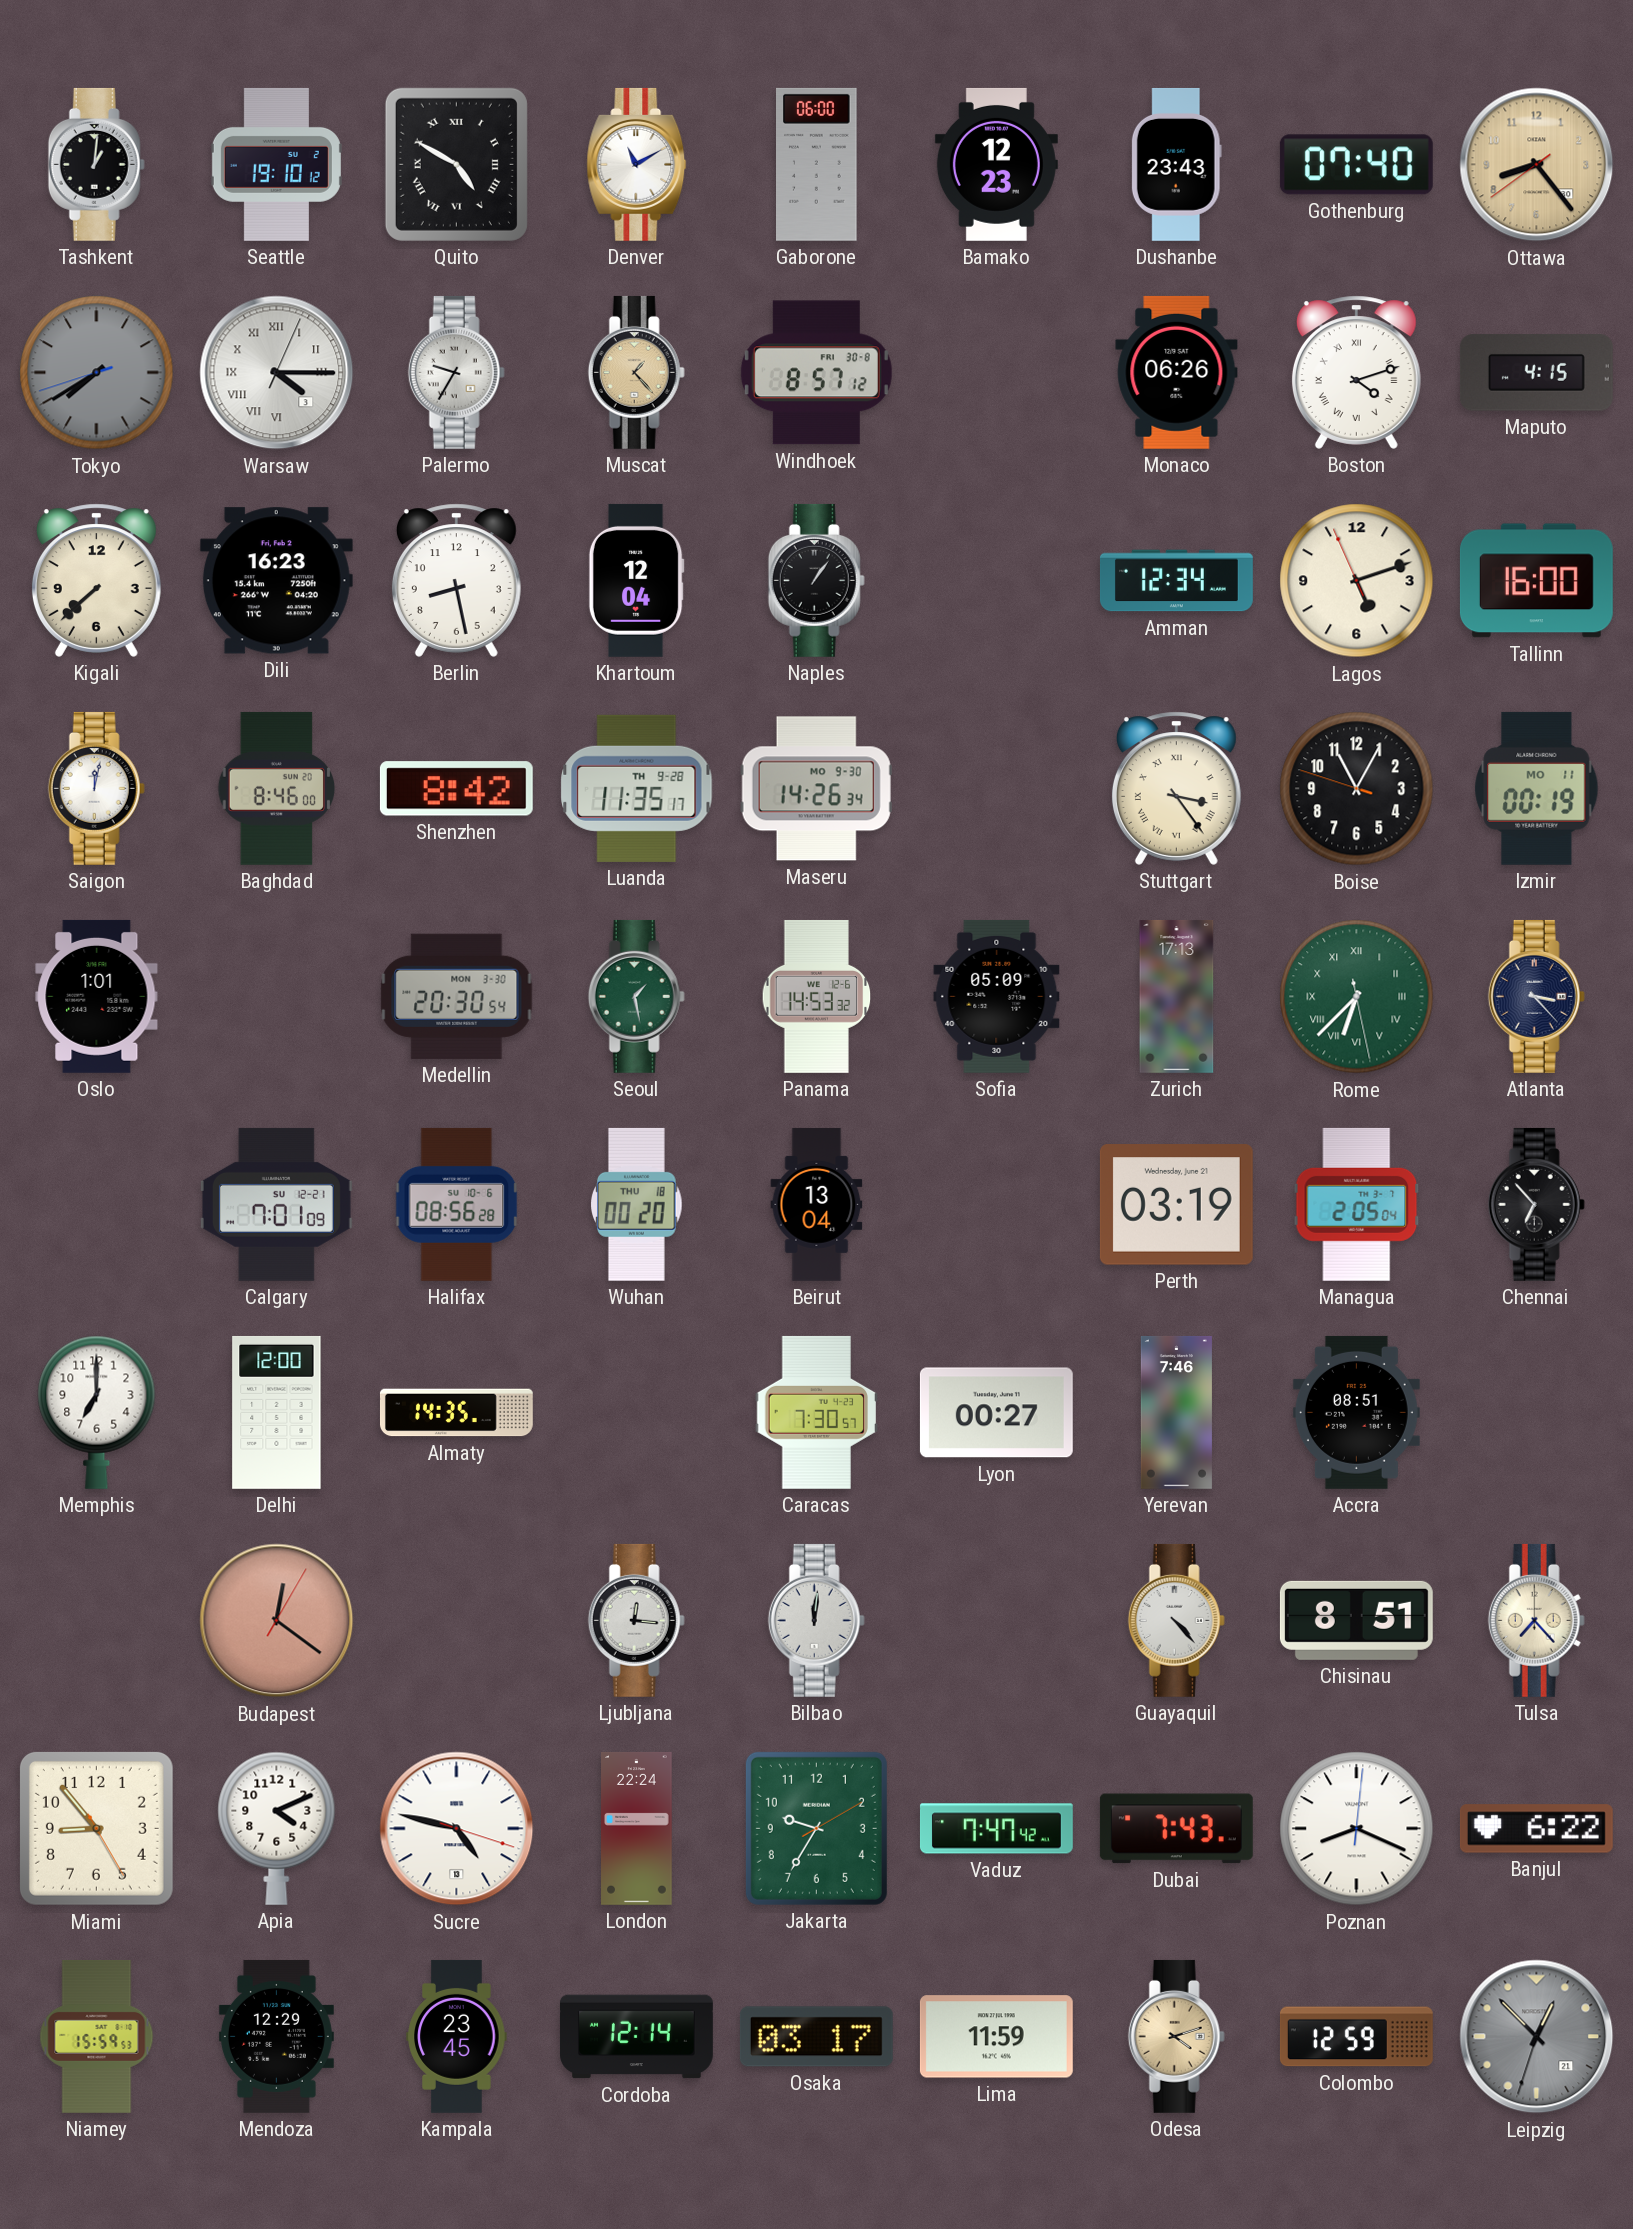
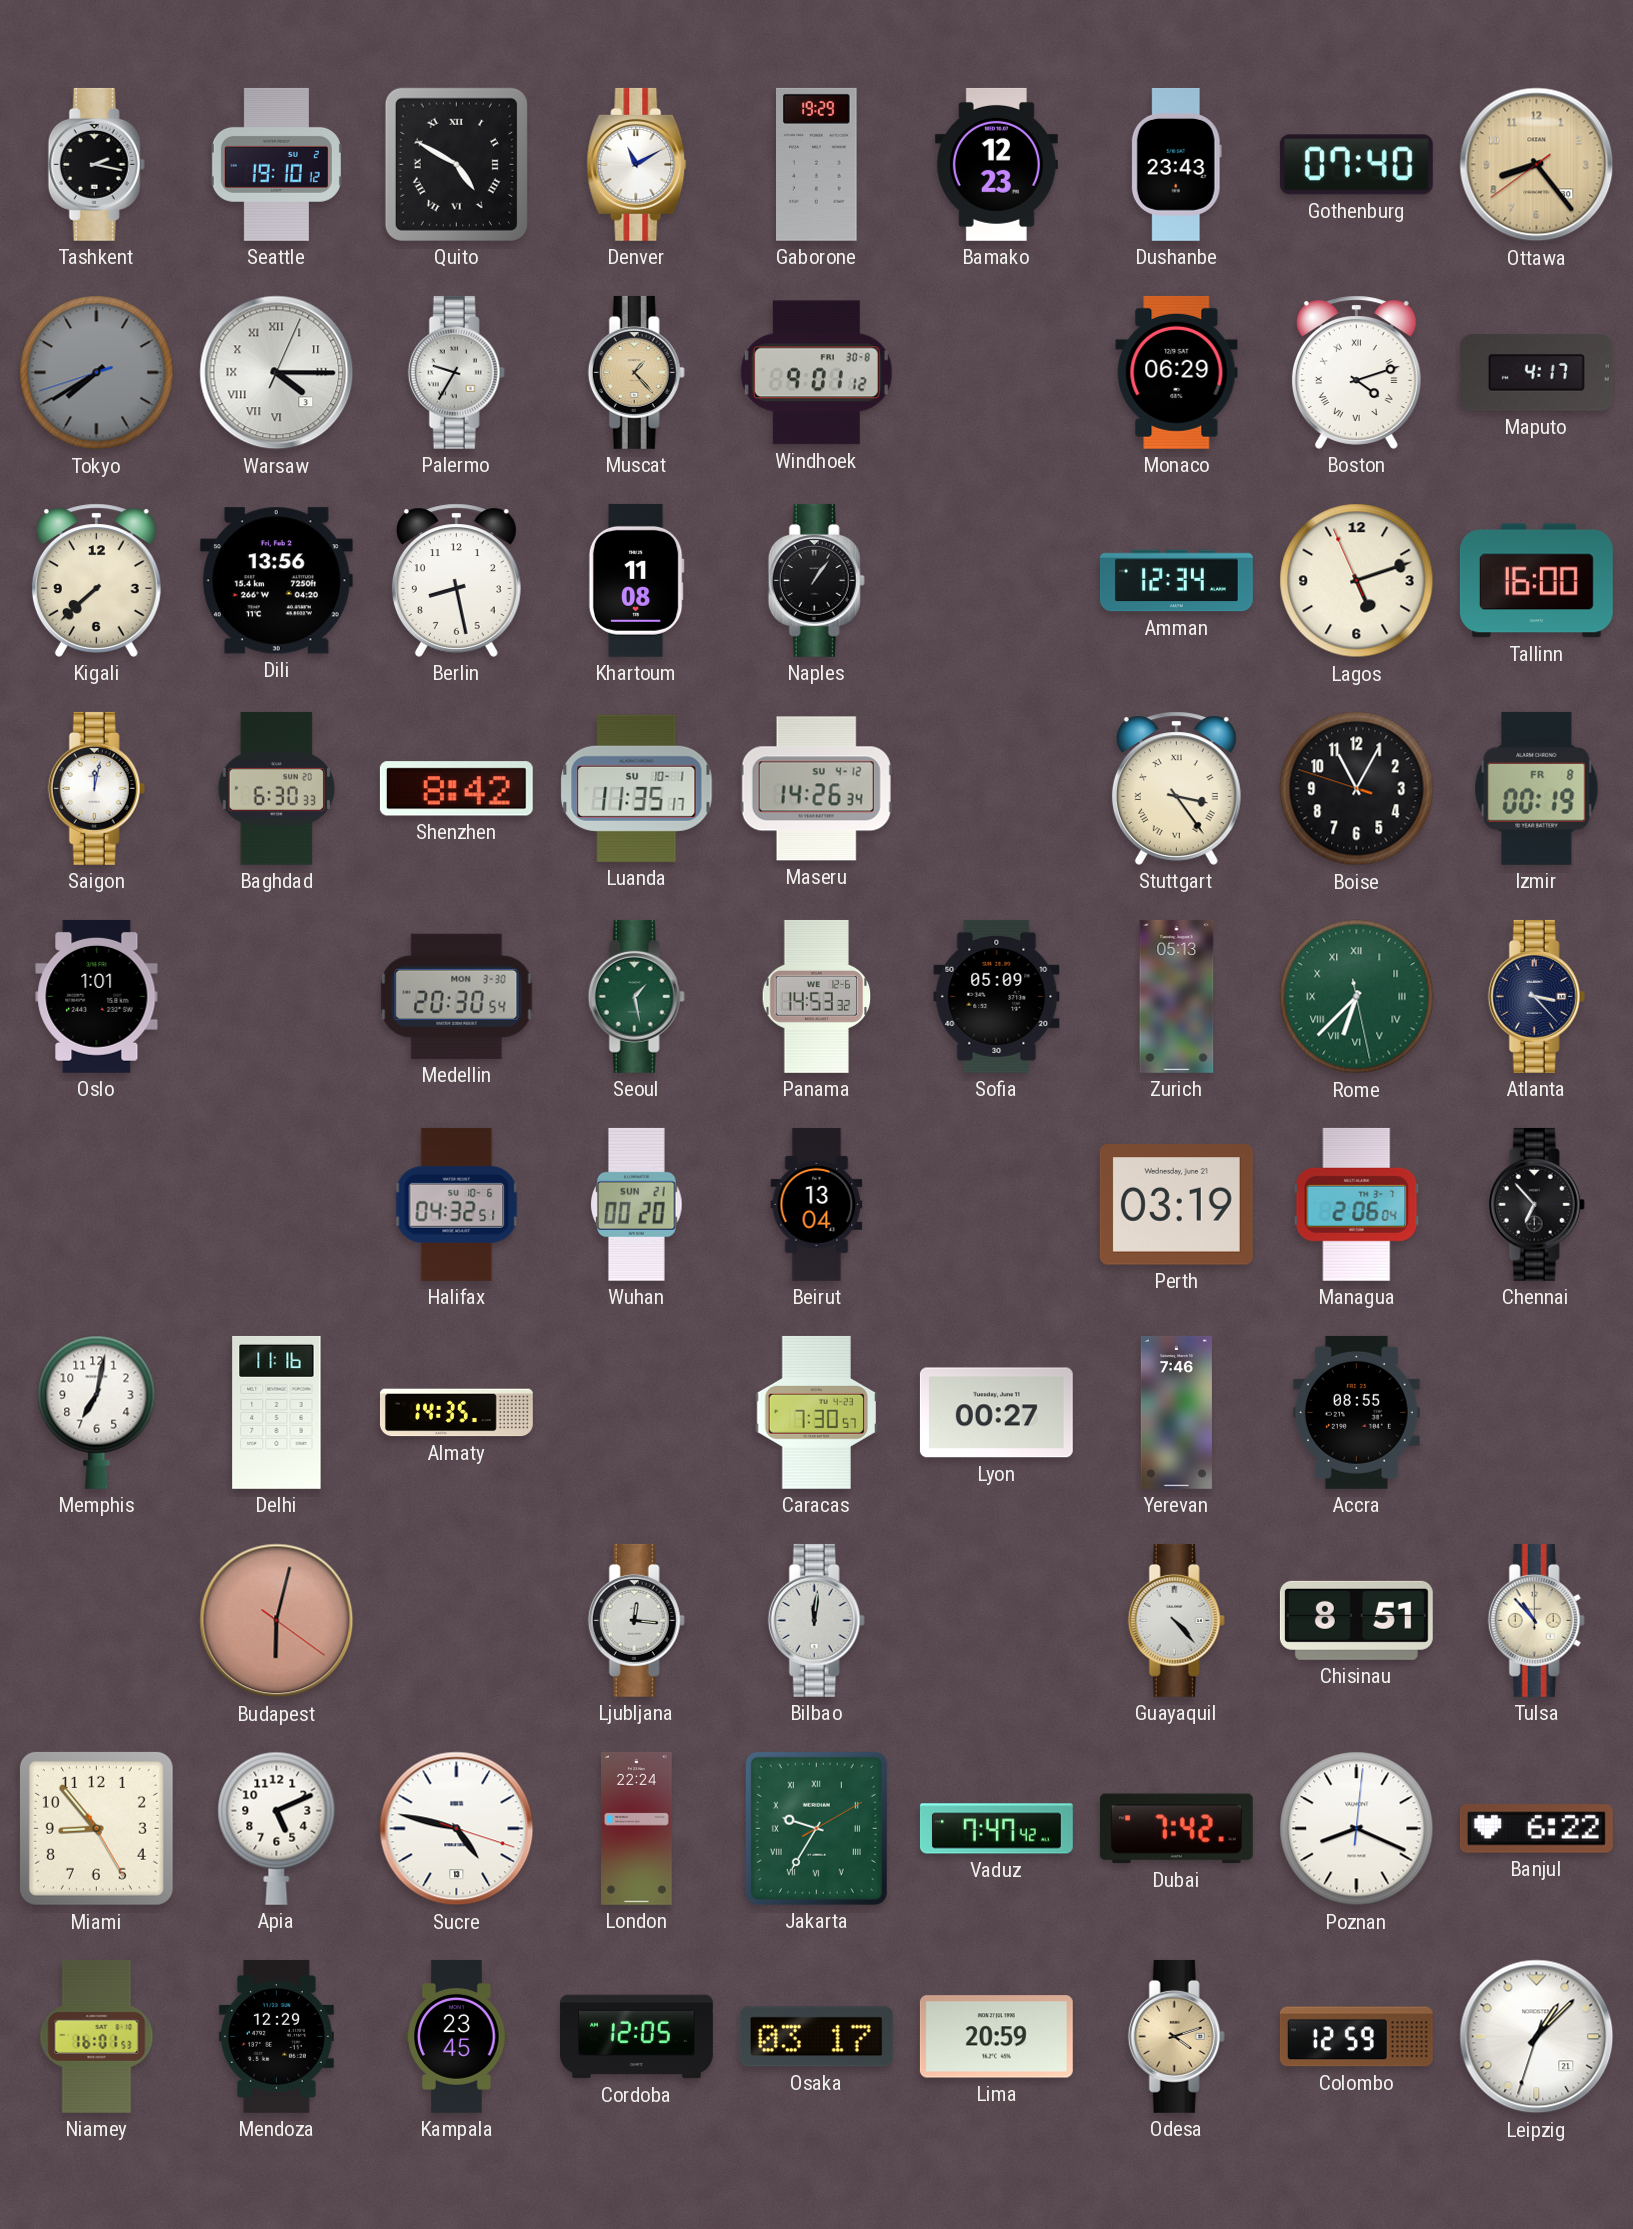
Tashkent: 1:01 -> 2:17
Gaborone: 06:00 -> 19:29
Windhoek: 8:57 -> 9:01
Monaco: 06:26 -> 06:29
Maputo: 4:15 -> 4:17
Dili: 16:23 -> 13:56
Khartoum: 12:04 -> 11:08
Baghdad: 8:46 -> 6:30
Luanda date: TH 9-28 -> SU 10-1
Maseru date: MO 9-30 -> SU 4-12
Izmir date: MO 11 -> FR 8
Zurich: 17:13 -> 05:13
Calgary: 7:01 -> none
Halifax: 08:56 -> 04:32
Wuhan date: THU 18 -> SUN 21
Managua: 2:05 -> 2:06
Memphis: 7:00 -> 7:02
Delhi: 12:00 -> 11:16
Accra: 08:51 -> 08:55
Budapest: 12:21 -> 6:02
Tulsa: 7:23 -> 10:53
Apia: 4:11 -> 5:11
Jakarta numerals: Arabic -> Roman
Dubai: 7:43 -> 7:42
Niamey: 15:59 -> 16:01
Cordoba: 12:14 -> 12:05
Lima: 11:59 -> 20:59
Leipzig: 12:52 -> 1:07
Leipzig dial: grey -> white
